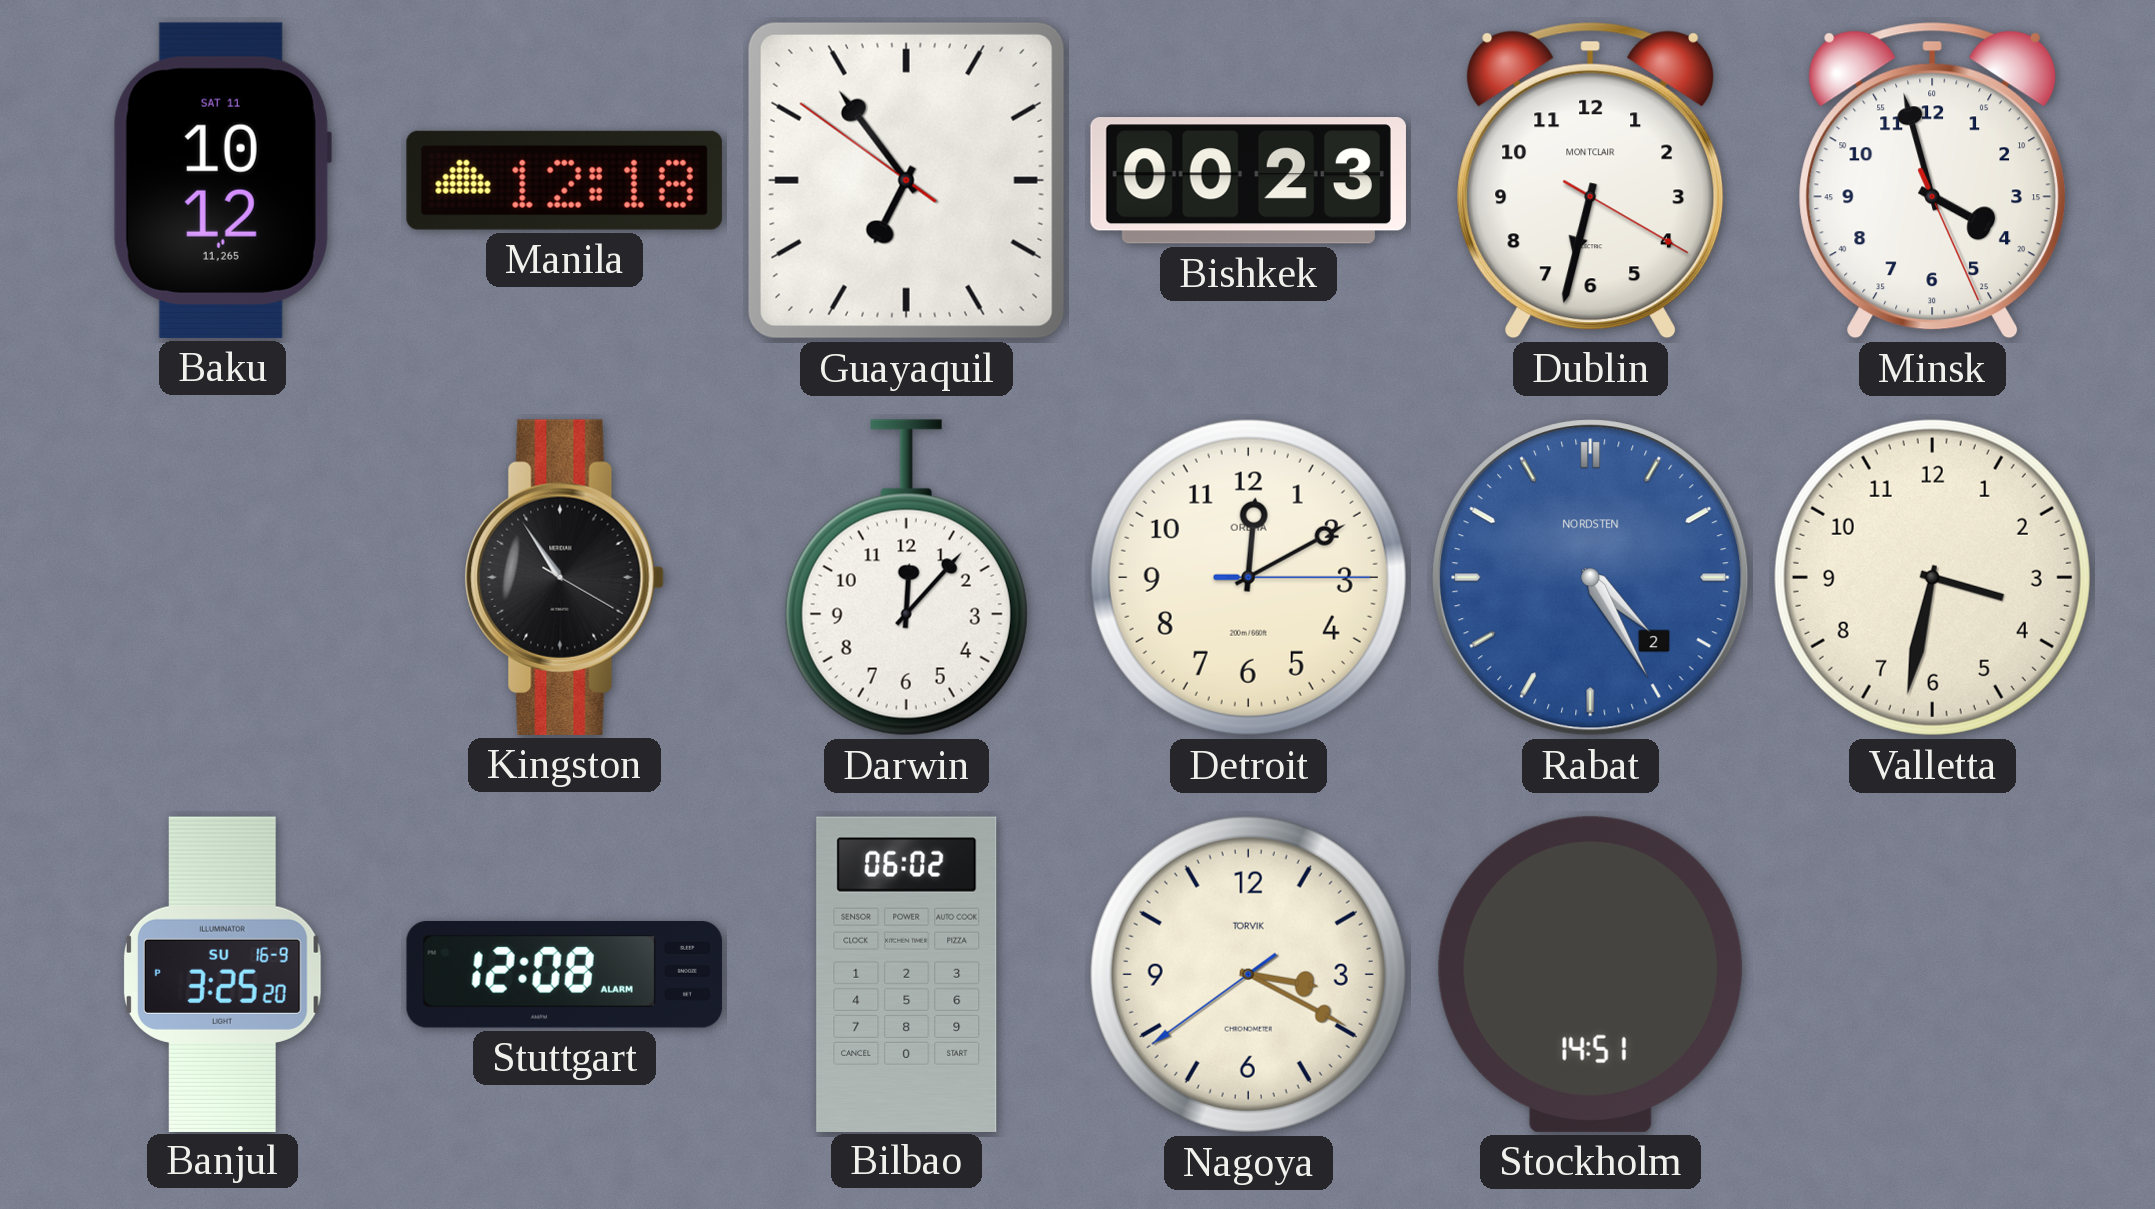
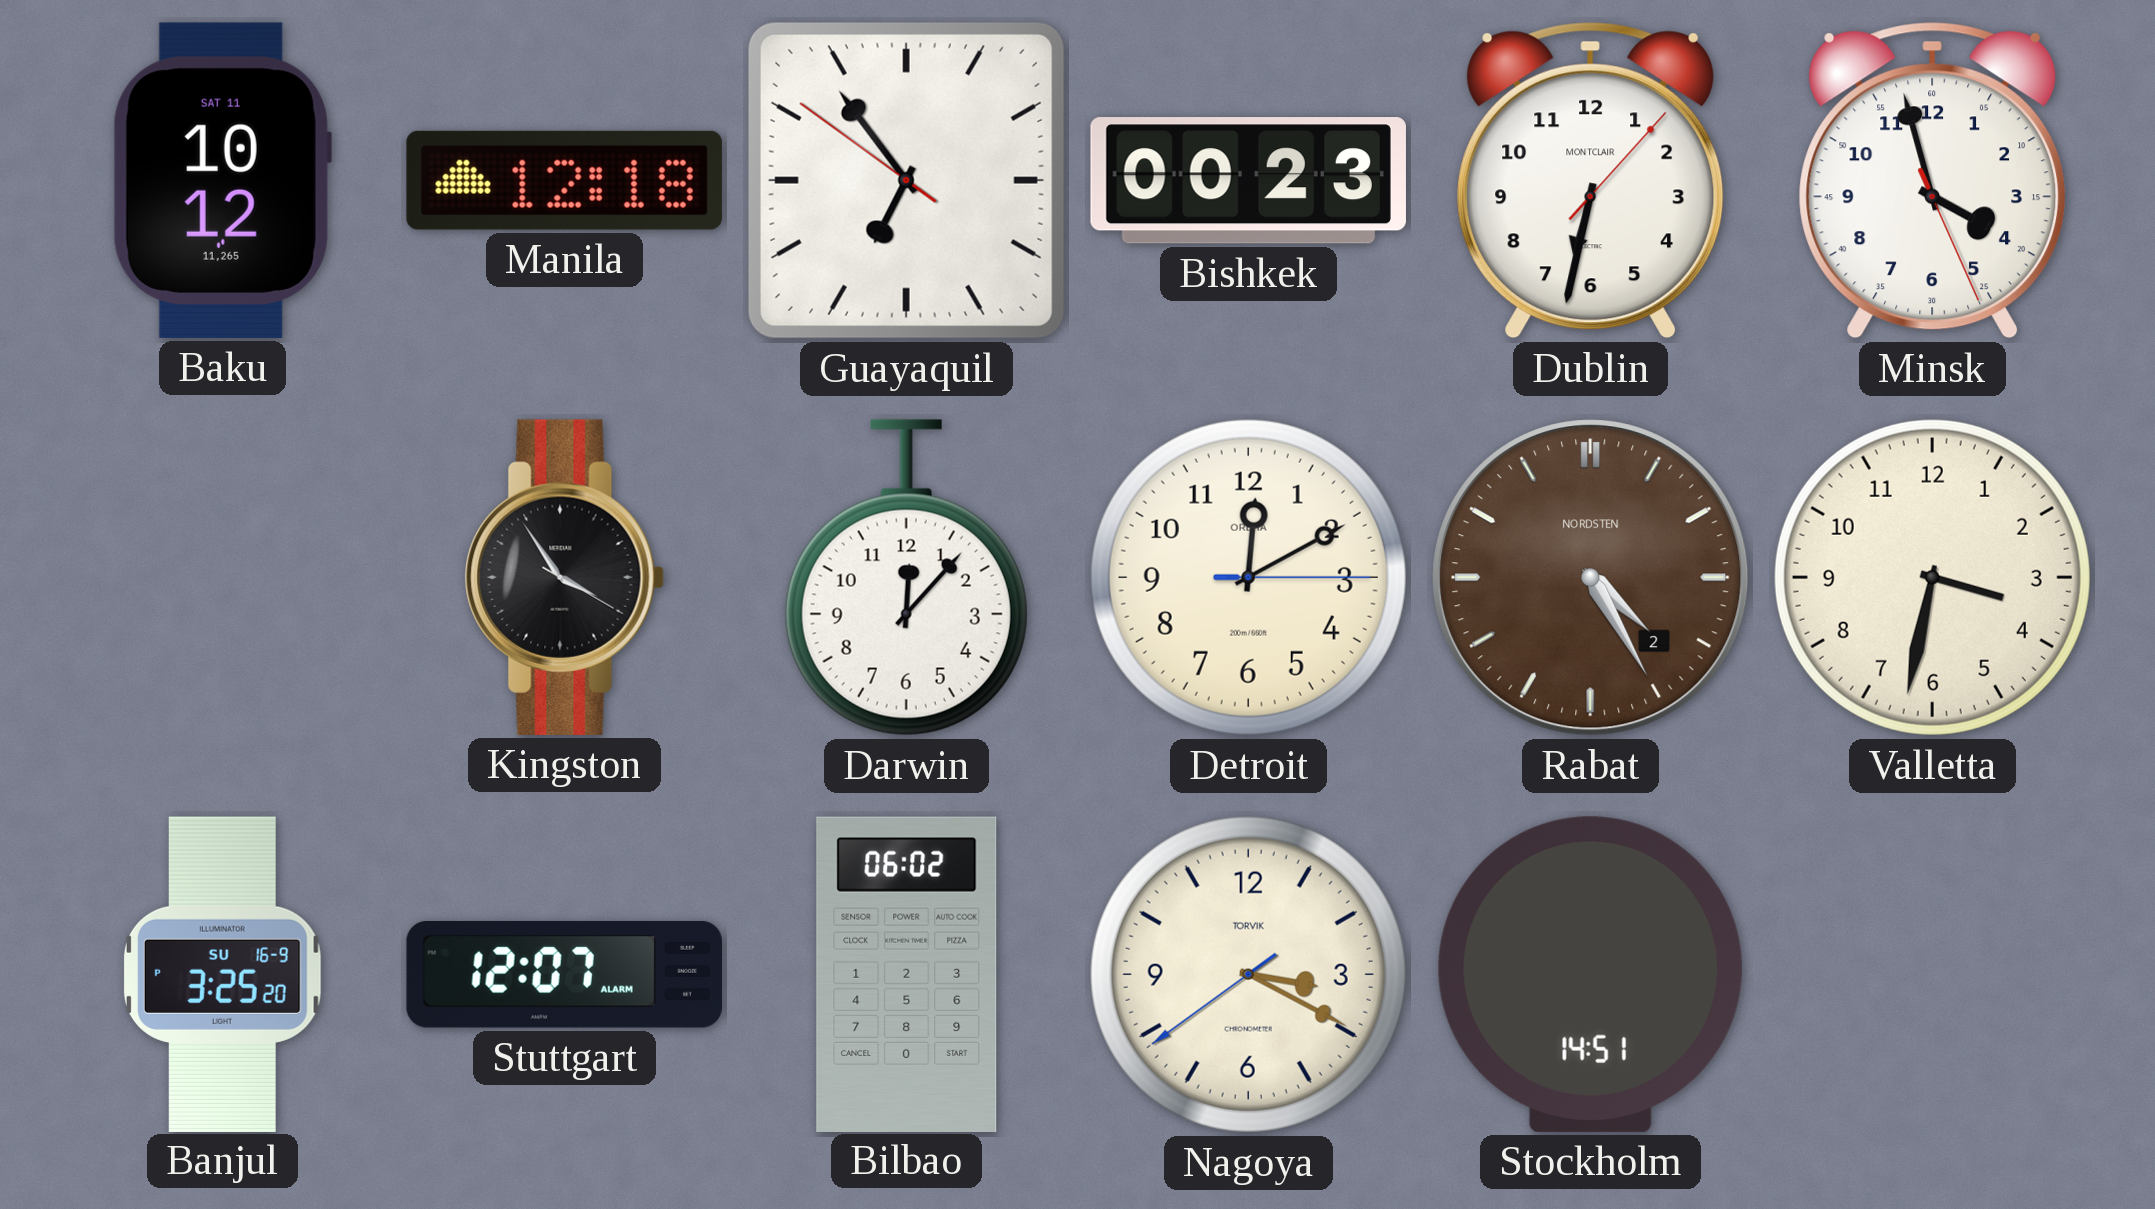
Dublin: 6:32:20 -> 6:32:07
Kingston: 10:54 -> 3:54
Rabat dial: blue -> brown
Stuttgart: 12:08 -> 12:07
